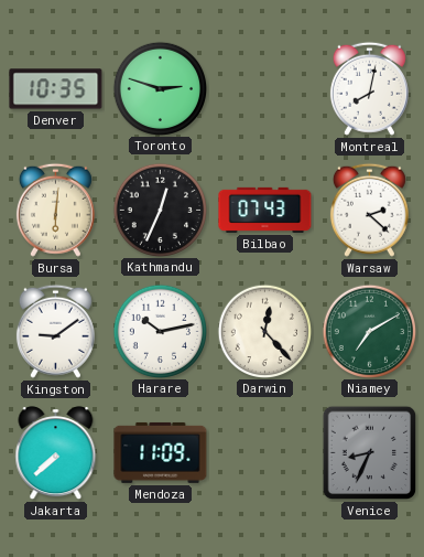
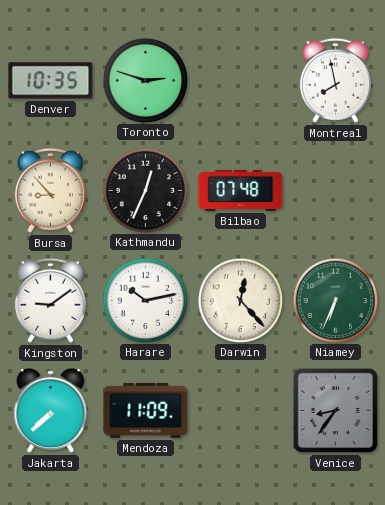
Montreal: 8:02 -> 7:58
Bursa: 6:01 -> 8:53
Bilbao: 07:43 -> 07:48
Warsaw: 2:22 -> none
Niamey: 7:10 -> 6:34
Venice: 8:34 -> 8:36
